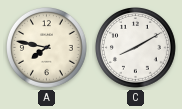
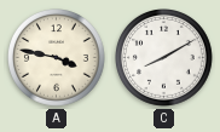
A: 7:47 -> 3:47
